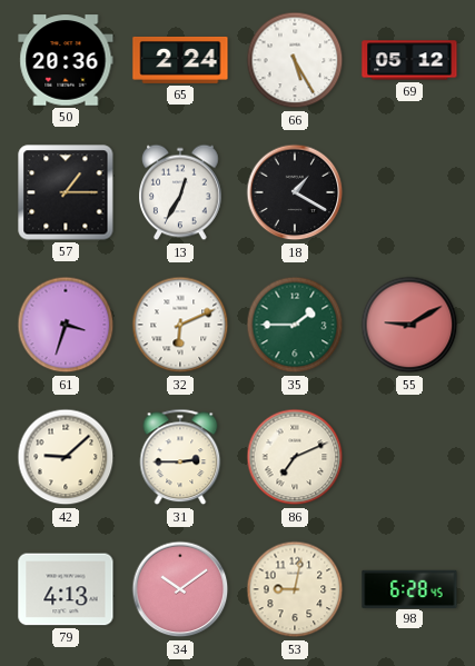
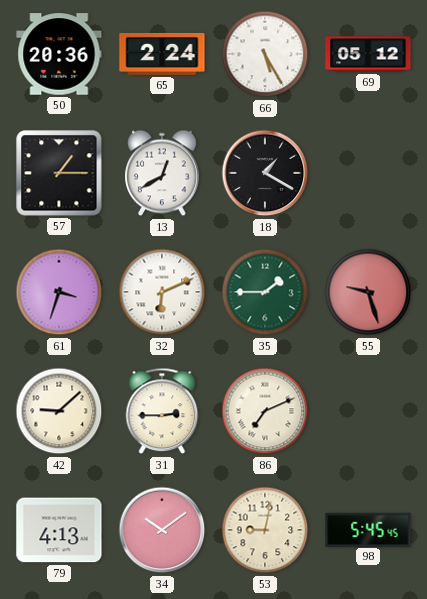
13: 12:35 -> 12:40
55: 9:10 -> 9:27
98: 6:28 -> 5:45
